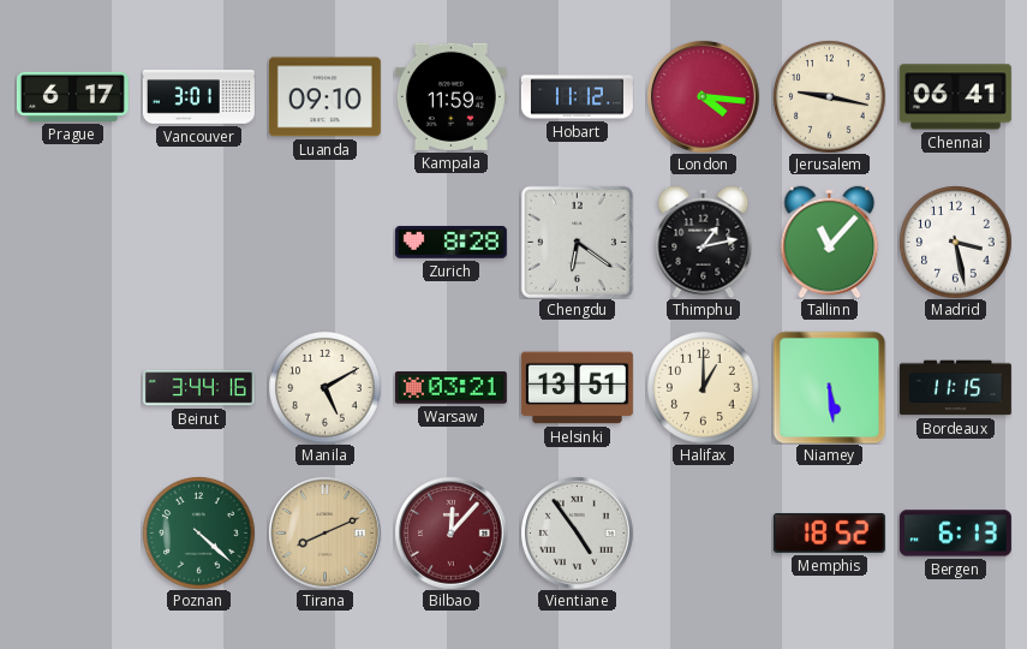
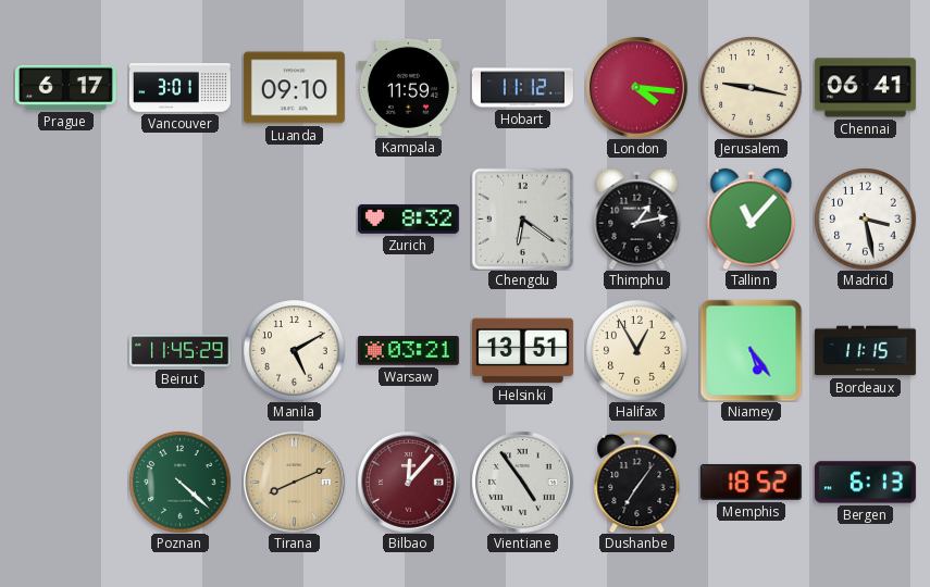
Zurich: 8:28 -> 8:32
Beirut: 3:44 -> 11:45
Halifax: 1:00 -> 12:55
Niamey: 5:29 -> 5:24
Dushanbe: none -> 7:06
